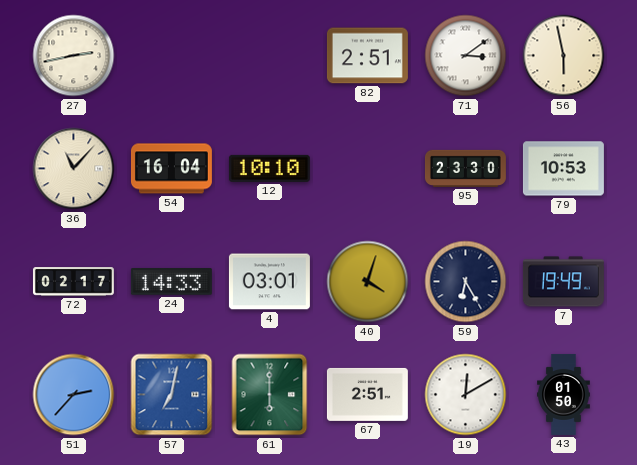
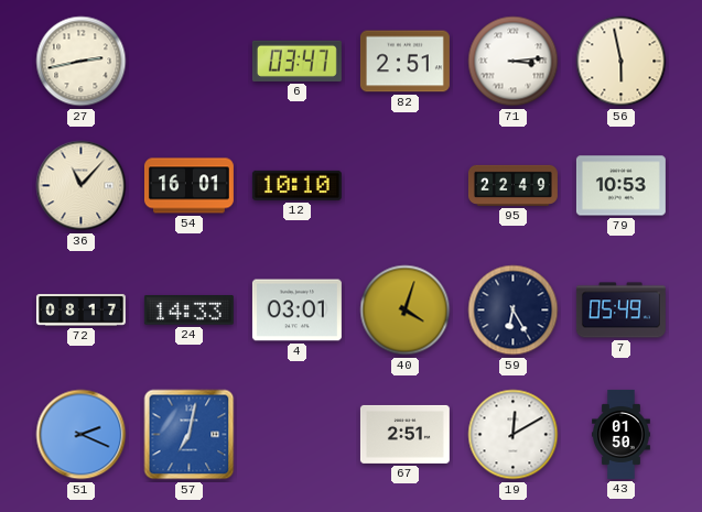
6: none -> 03:47
71: 3:09 -> 3:14
54: 16:04 -> 16:01
95: 23:30 -> 22:49
72: 02:17 -> 08:17
7: 19:49 -> 05:49
51: 2:37 -> 2:19
61: 6:00 -> none
